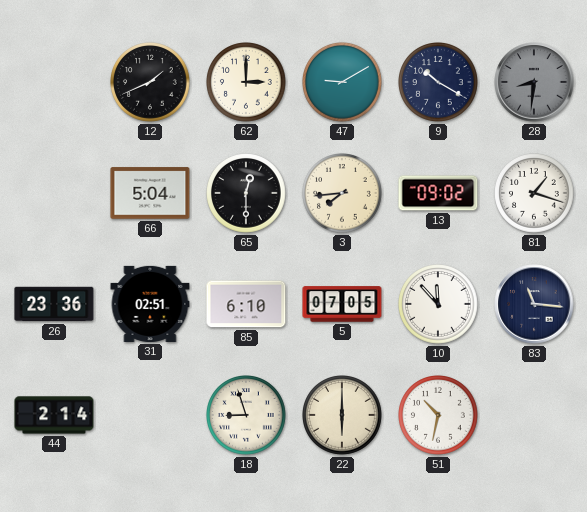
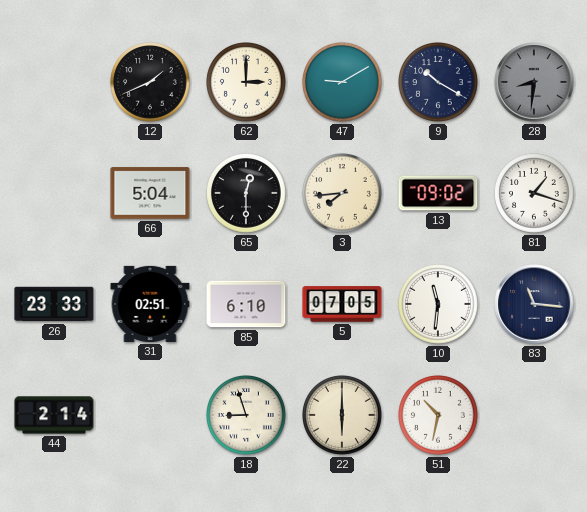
26: 23:36 -> 23:33
10: 11:53 -> 11:31
